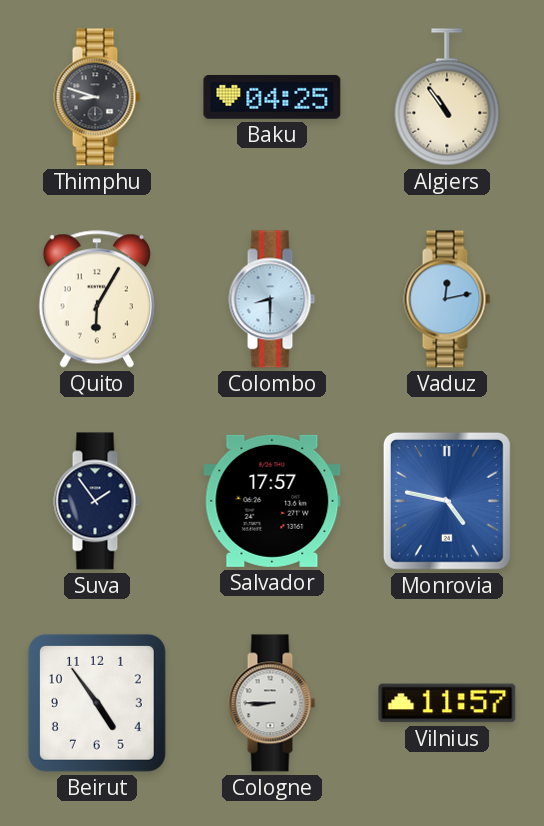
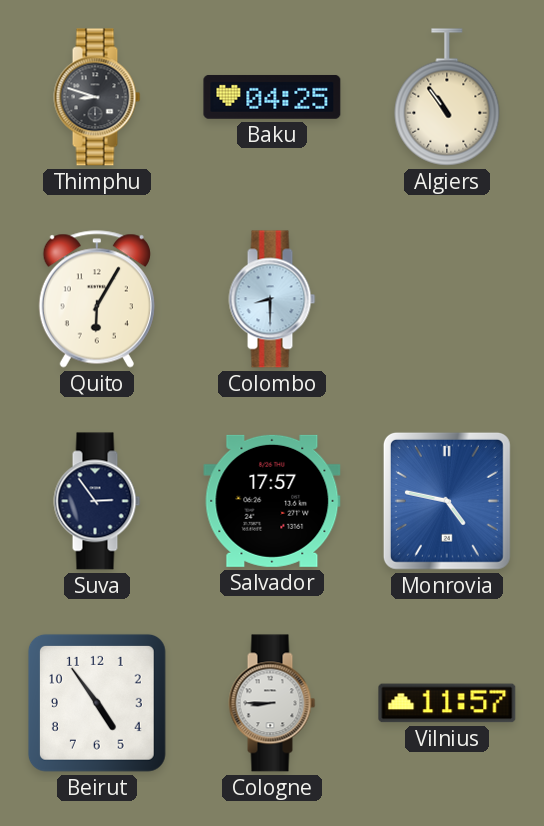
Vaduz: 12:13 -> none
Suva: 1:54 -> 2:54
